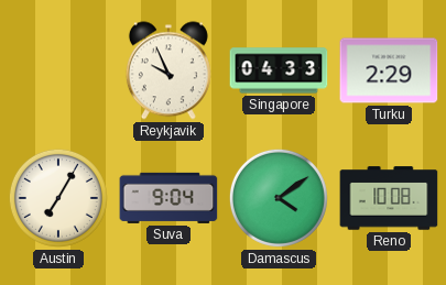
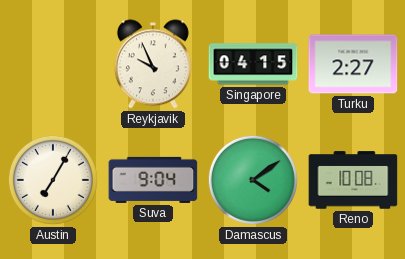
Singapore: 04:33 -> 04:15
Turku: 2:29 -> 2:27
